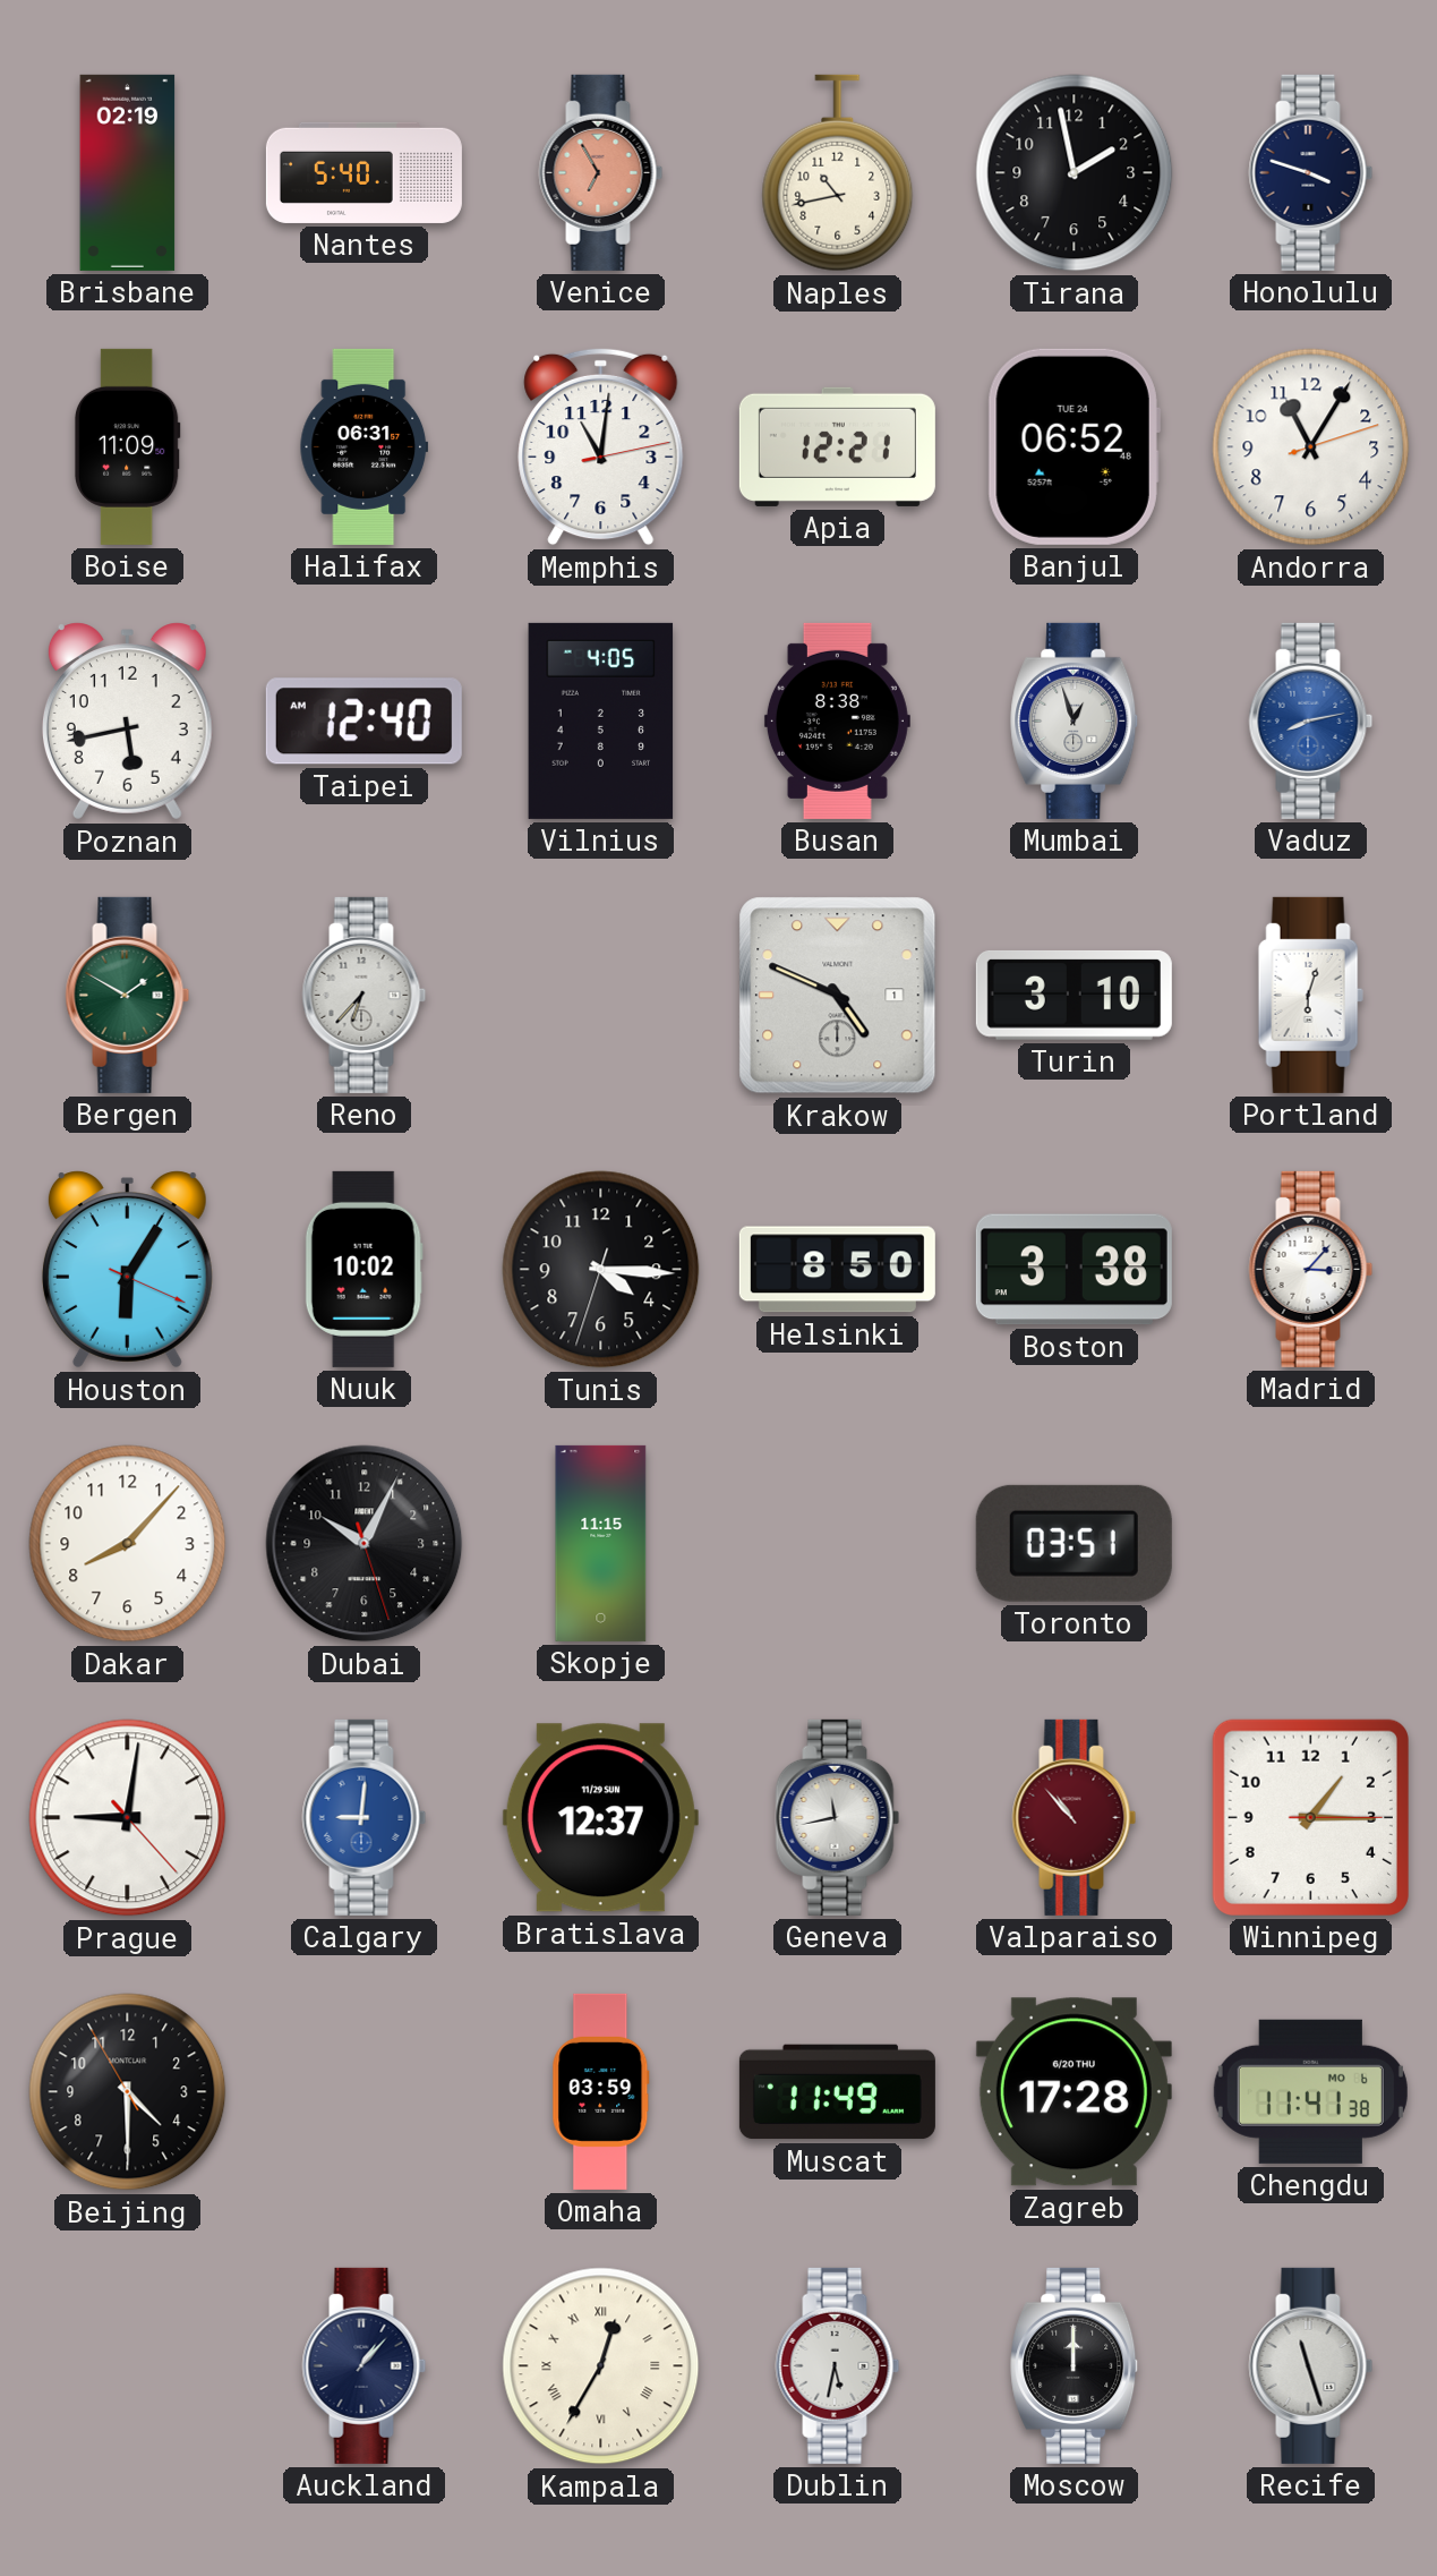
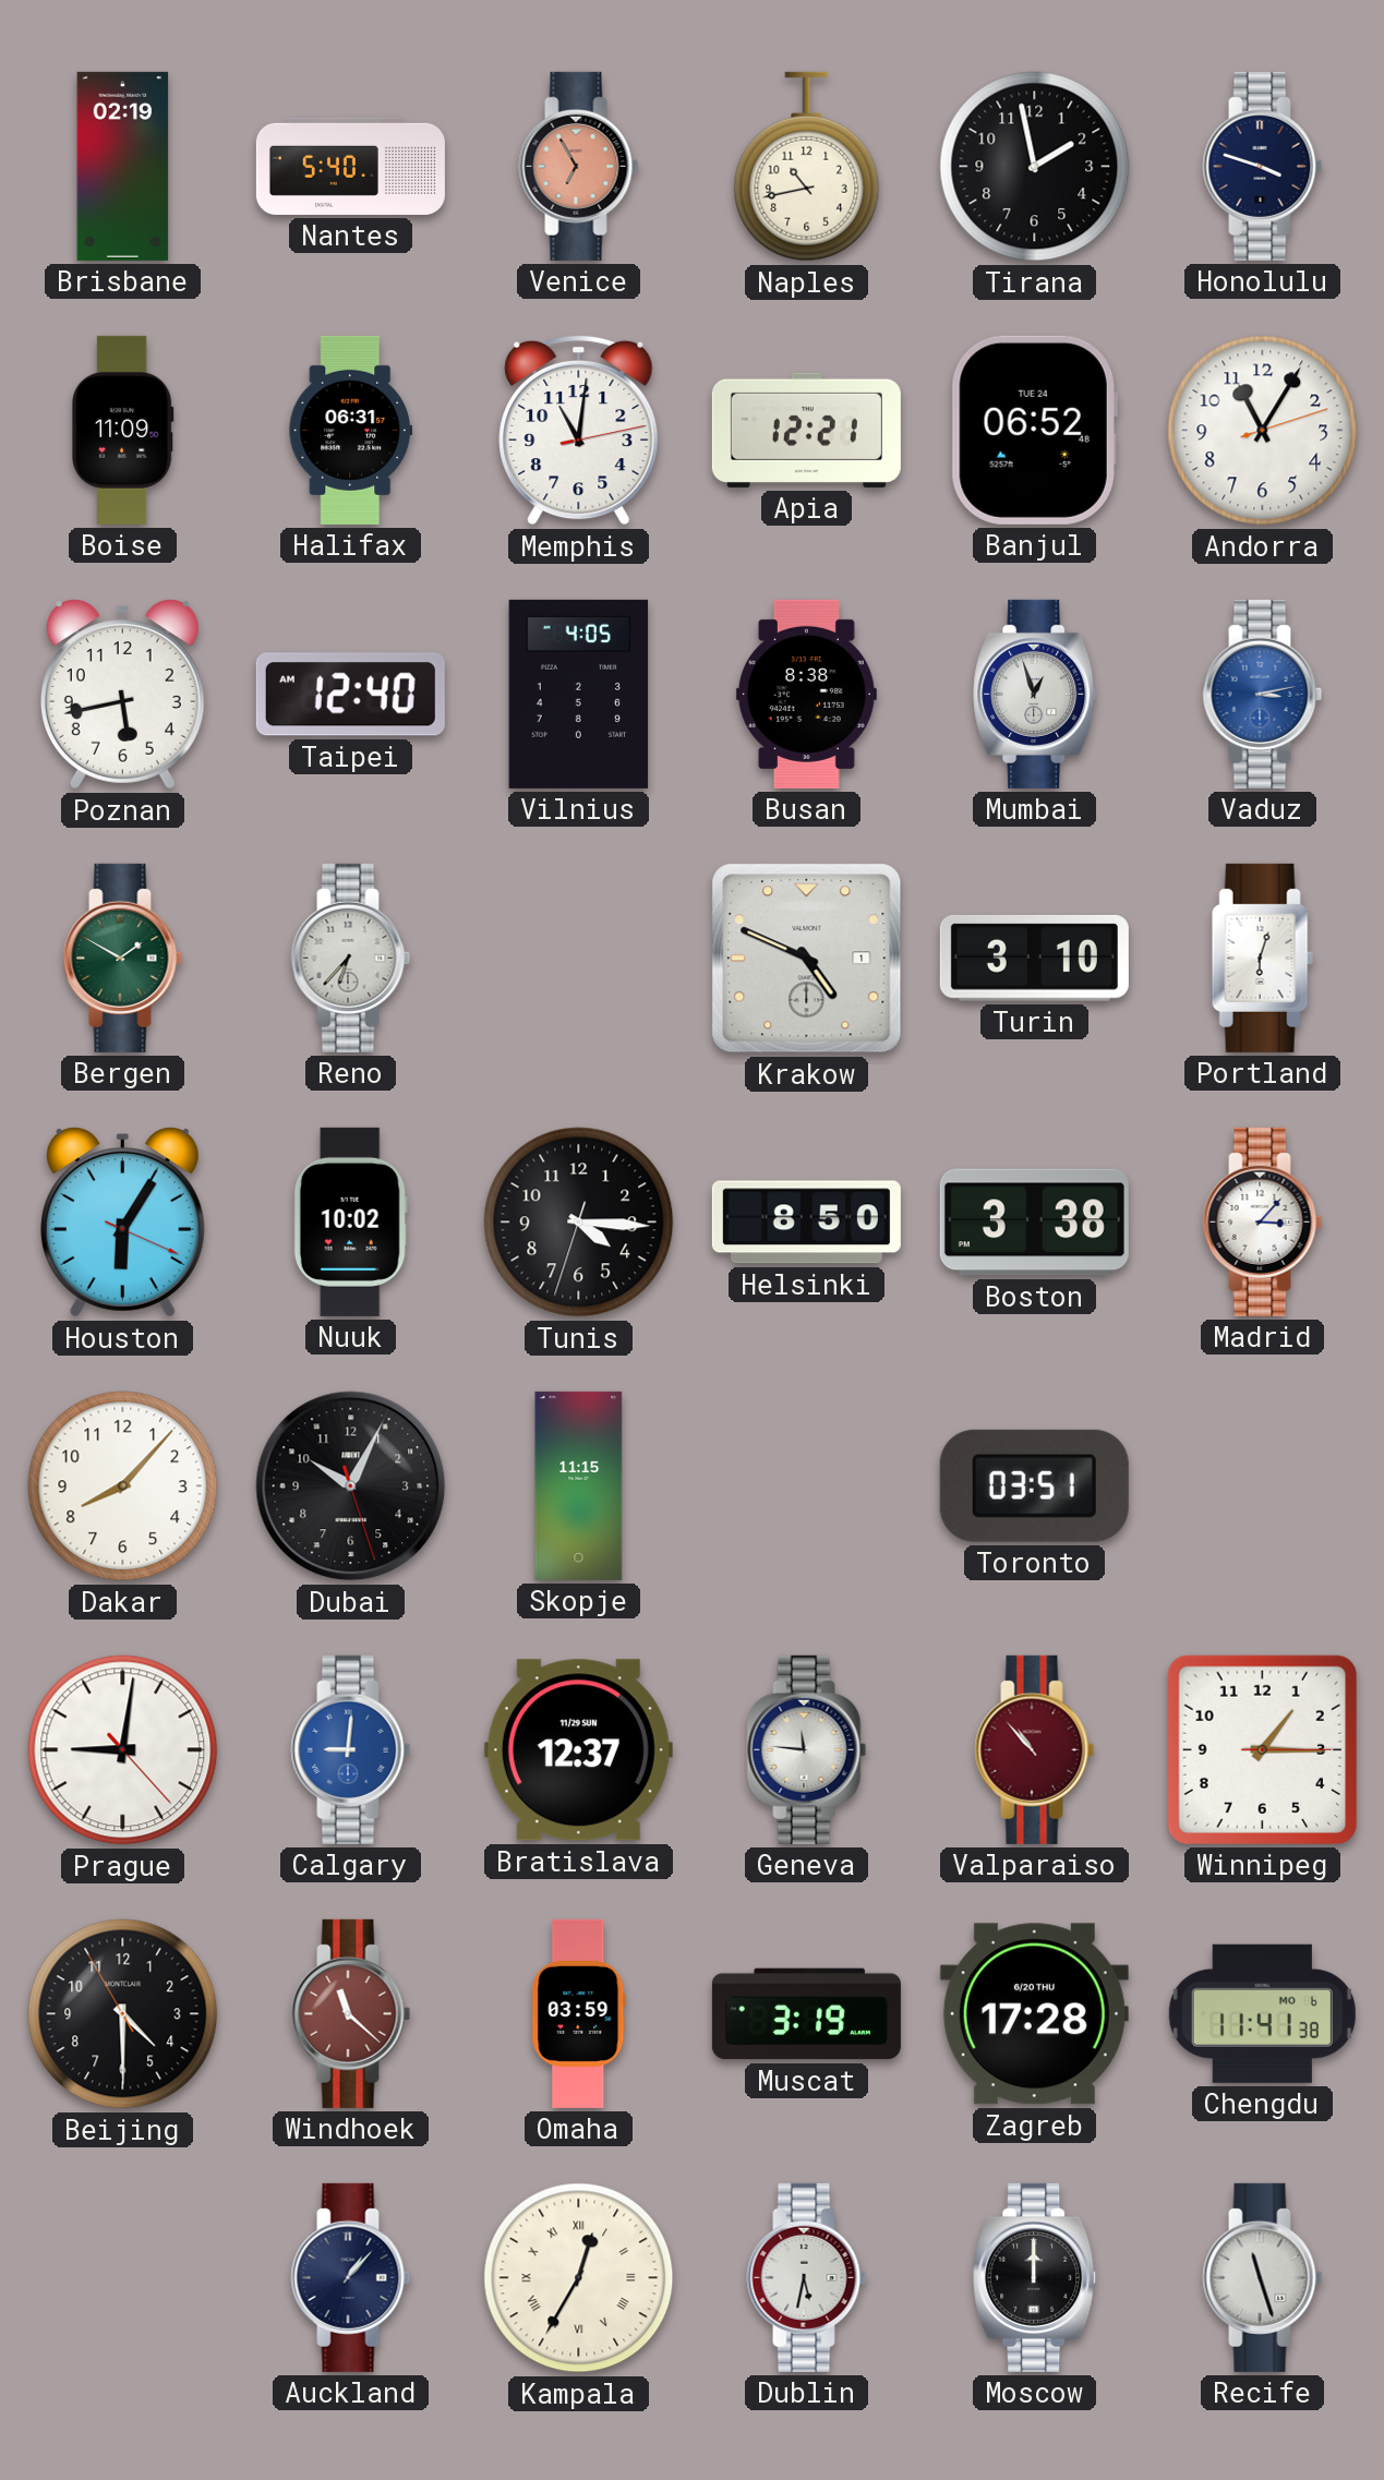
Vaduz: 8:13 -> 3:13
Geneva: 11:43 -> 11:46
Windhoek: none -> 11:22
Muscat: 11:49 -> 3:19
